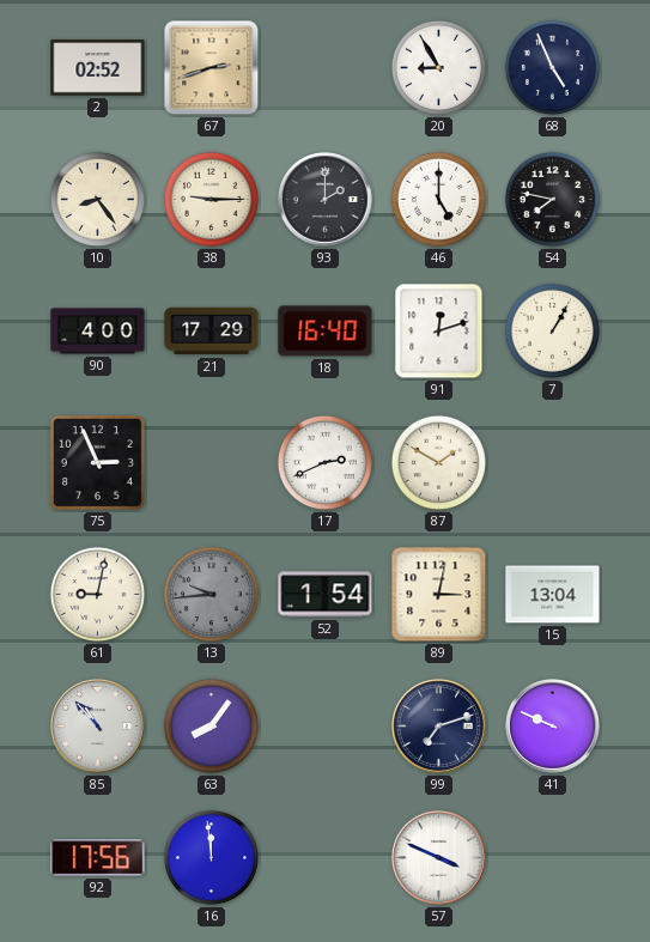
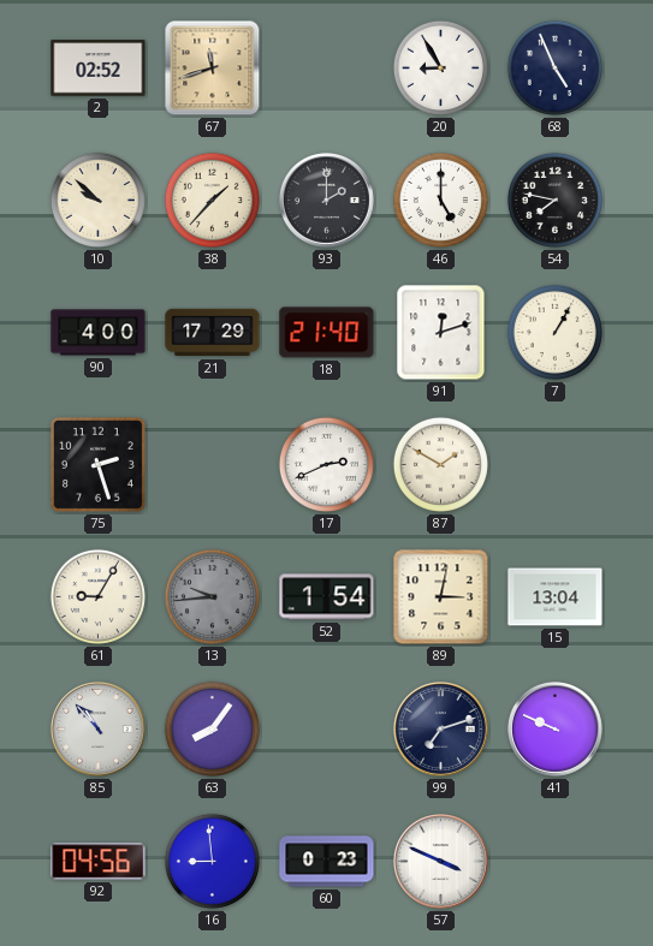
67: 2:42 -> 11:42
10: 8:24 -> 9:52
38: 9:15 -> 1:37
18: 16:40 -> 21:40
75: 2:56 -> 2:27
61: 9:02 -> 9:05
92: 17:56 -> 04:56
16: 11:59 -> 8:59
60: none -> 0:23
